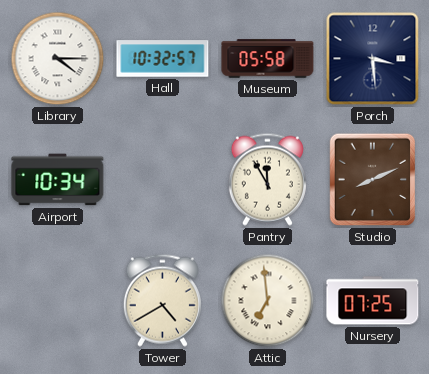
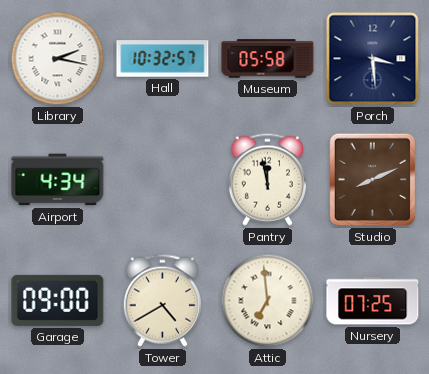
Library: 4:15 -> 2:17
Airport: 10:34 -> 4:34
Pantry: 11:55 -> 11:58
Garage: none -> 09:00
